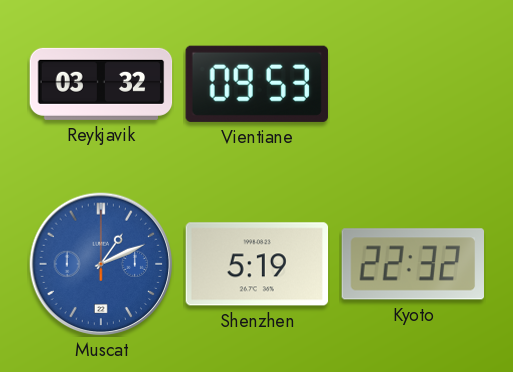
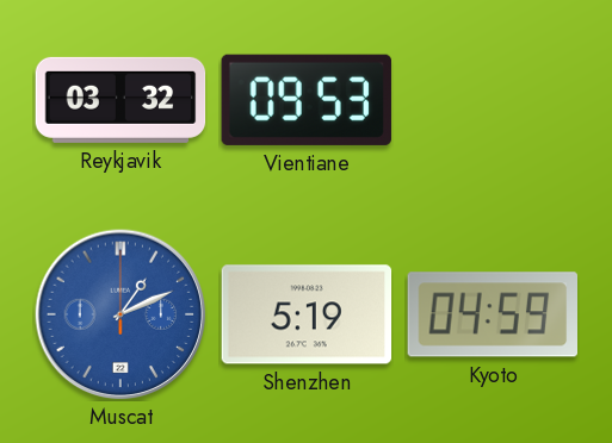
Kyoto: 22:32 -> 04:59
